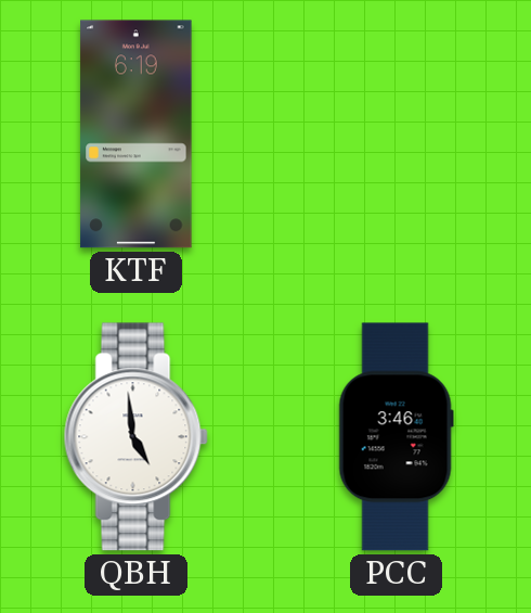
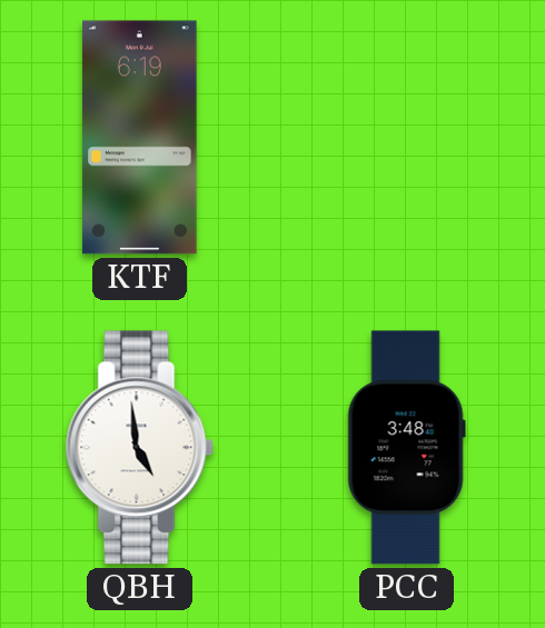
PCC: 3:46 -> 3:48
